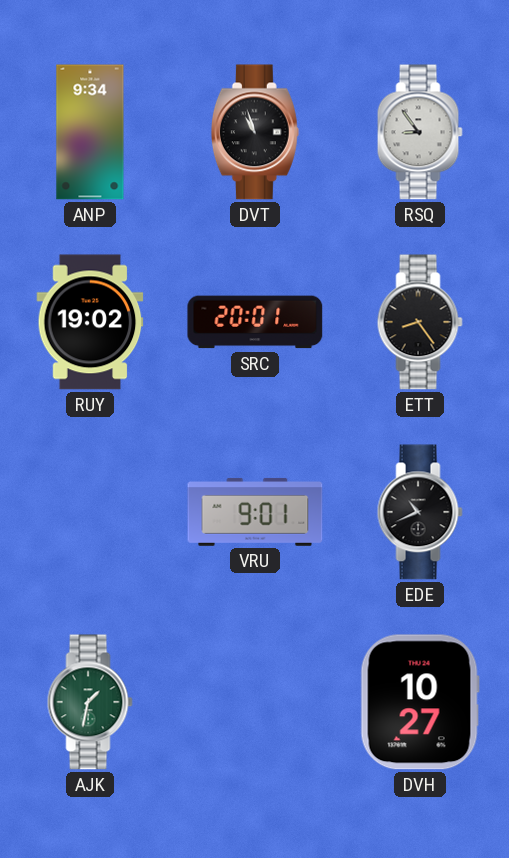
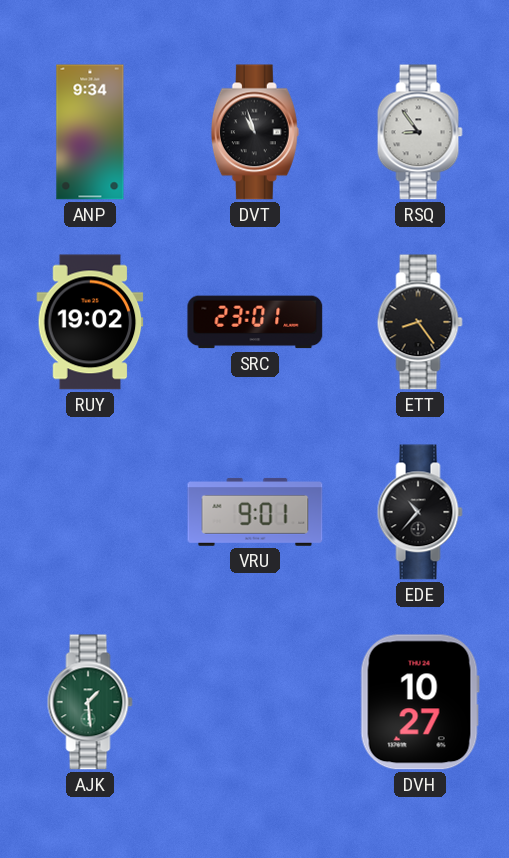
SRC: 20:01 -> 23:01
EDE: 10:41 -> 10:37
AJK: 1:32 -> 1:29
